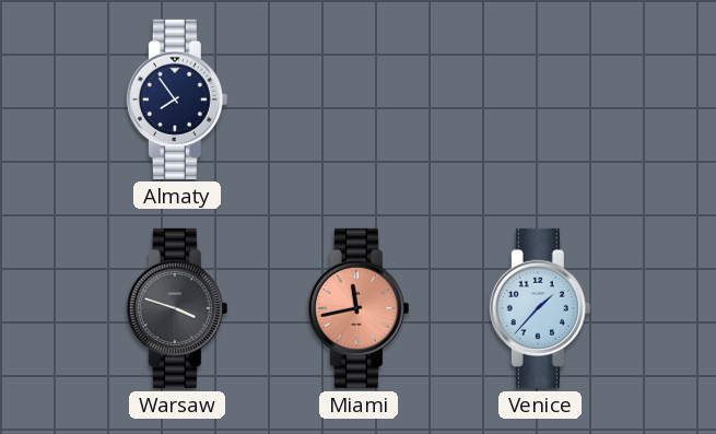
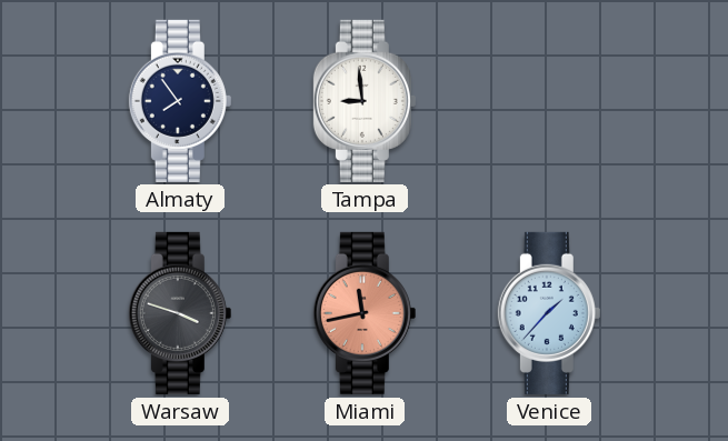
Tampa: none -> 8:59
